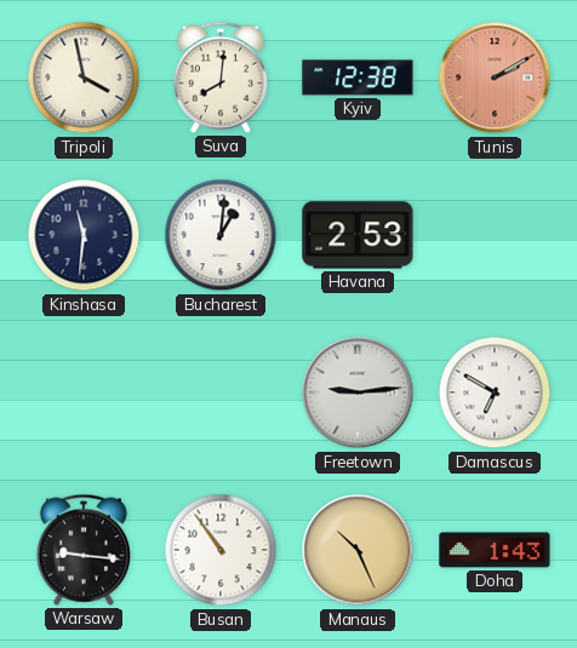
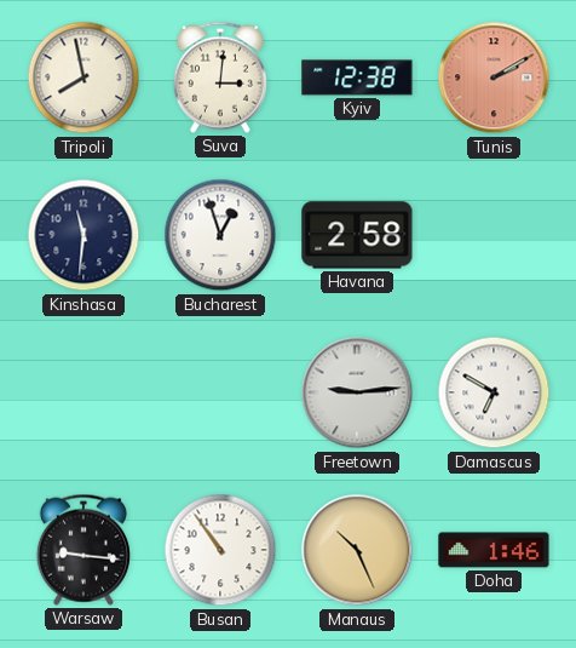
Tripoli: 3:58 -> 7:58
Suva: 8:01 -> 3:01
Bucharest: 1:01 -> 12:57
Havana: 2:53 -> 2:58
Doha: 1:43 -> 1:46
